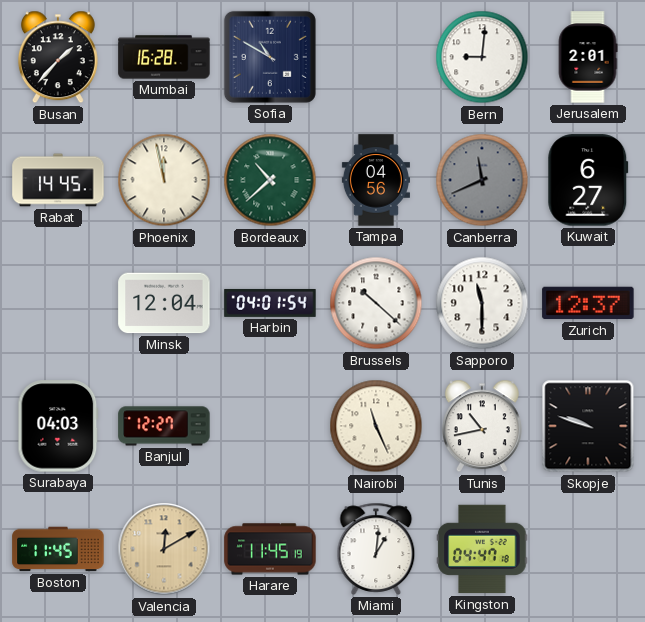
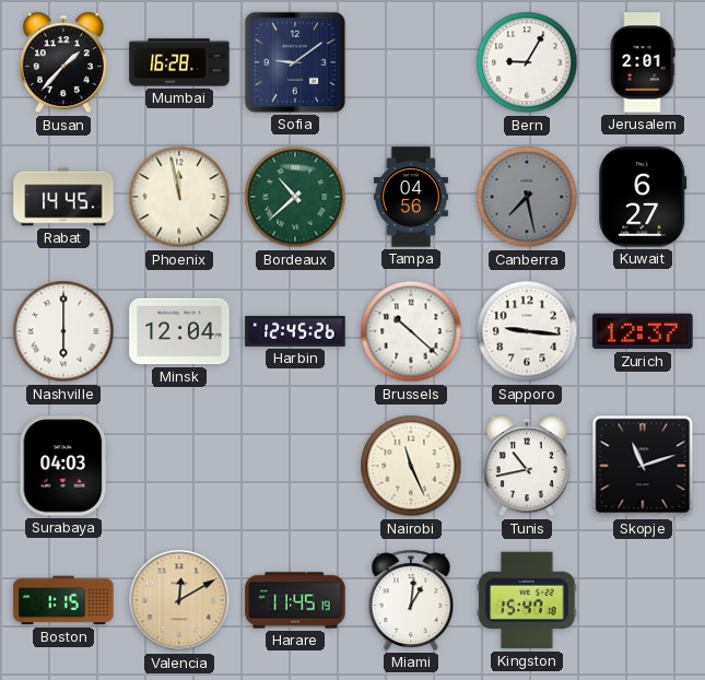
Sofia: 10:50 -> 9:09
Bern: 9:01 -> 9:05
Canberra: 11:41 -> 7:28
Nashville: none -> 6:00
Harbin: 04:01 -> 12:45
Sapporo: 11:30 -> 9:16
Banjul: 12:27 -> none
Skopje: 9:48 -> 11:12
Boston: 11:45 -> 1:15
Kingston: 04:47 -> 15:47
